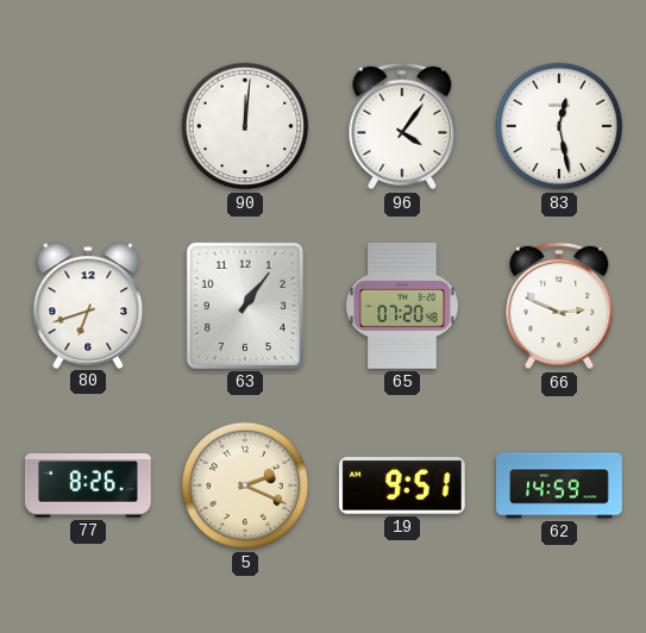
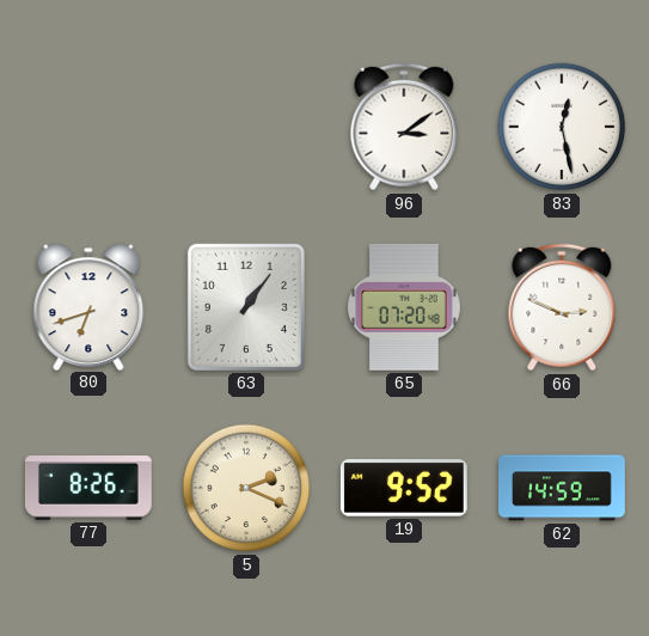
90: 12:01 -> none
96: 4:06 -> 3:09
19: 9:51 -> 9:52
